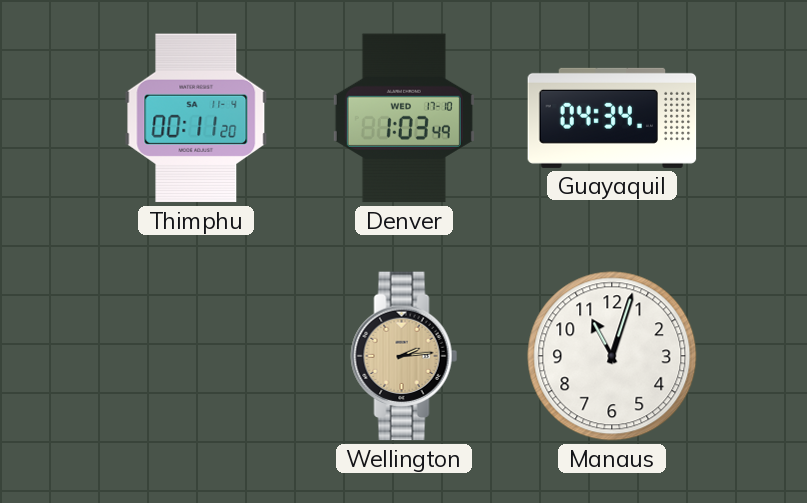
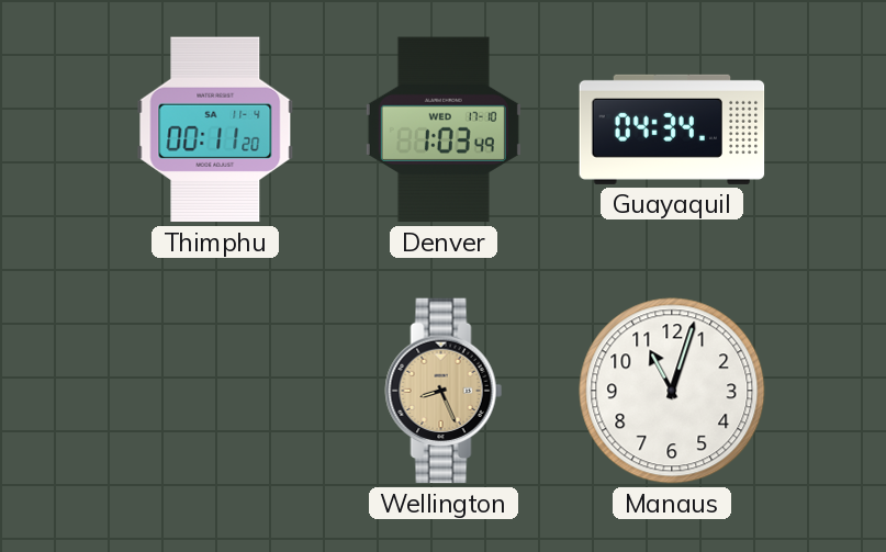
Wellington: 2:14 -> 8:26
